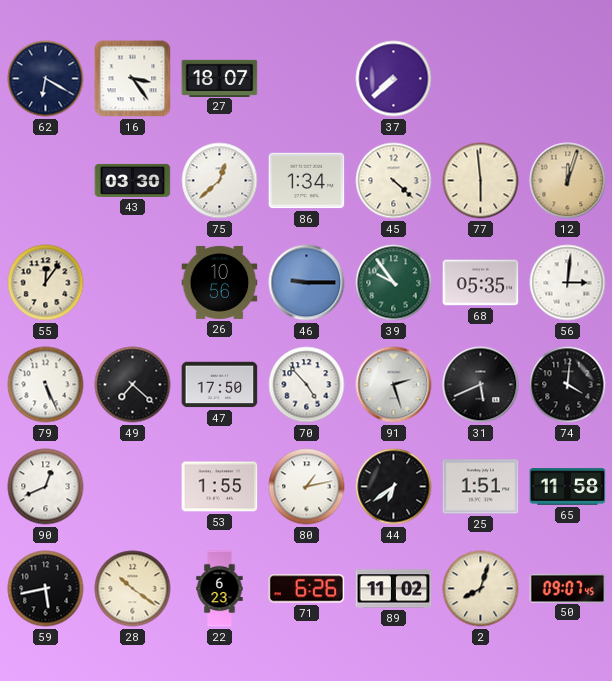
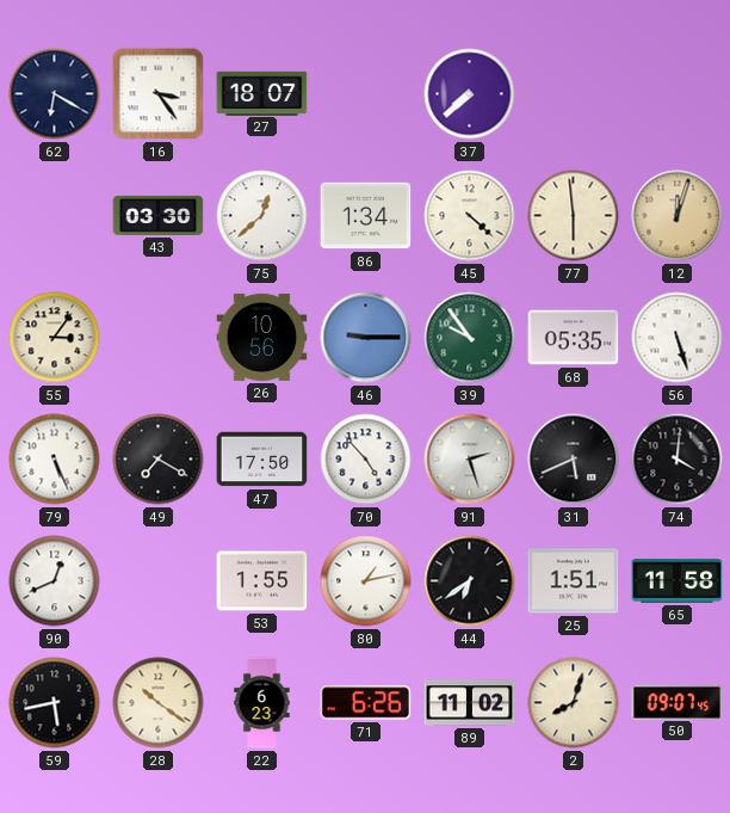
55: 12:06 -> 3:06
56: 3:01 -> 5:27
49: 7:22 -> 7:20
